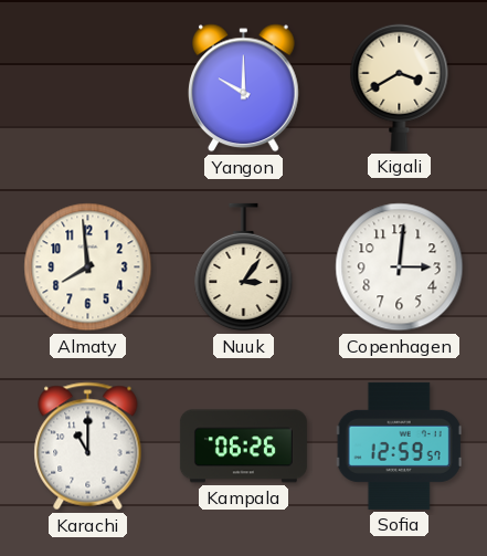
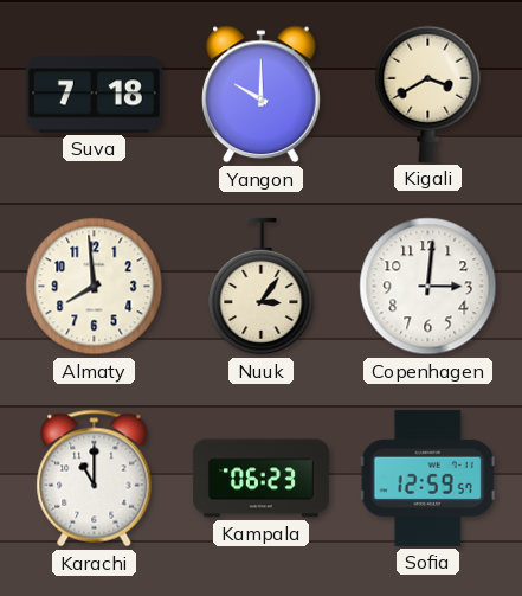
Suva: none -> 7:18
Kampala: 06:26 -> 06:23
